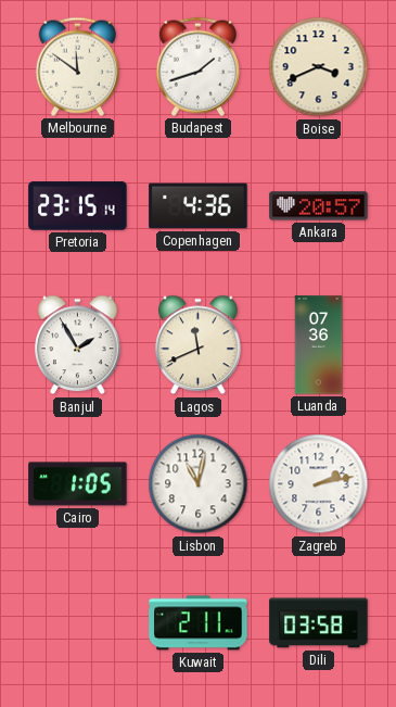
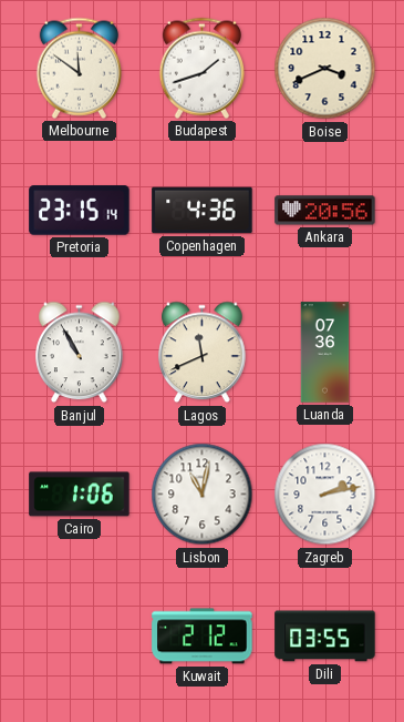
Ankara: 20:57 -> 20:56
Banjul: 1:55 -> 10:55
Cairo: 1:05 -> 1:06
Kuwait: 2:11 -> 2:12
Dili: 03:58 -> 03:55
